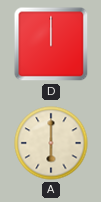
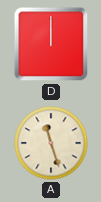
A: 6:00 -> 11:27
